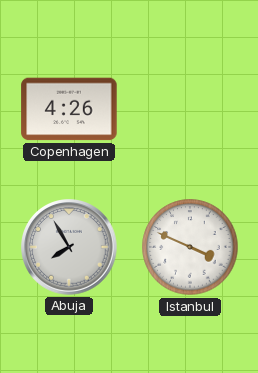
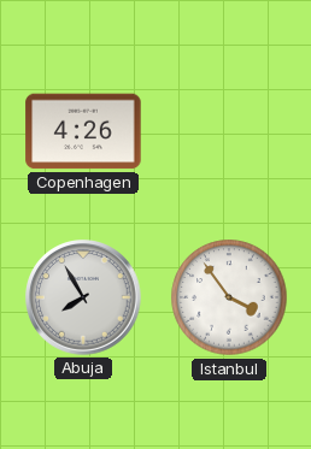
Istanbul: 3:49 -> 3:54
